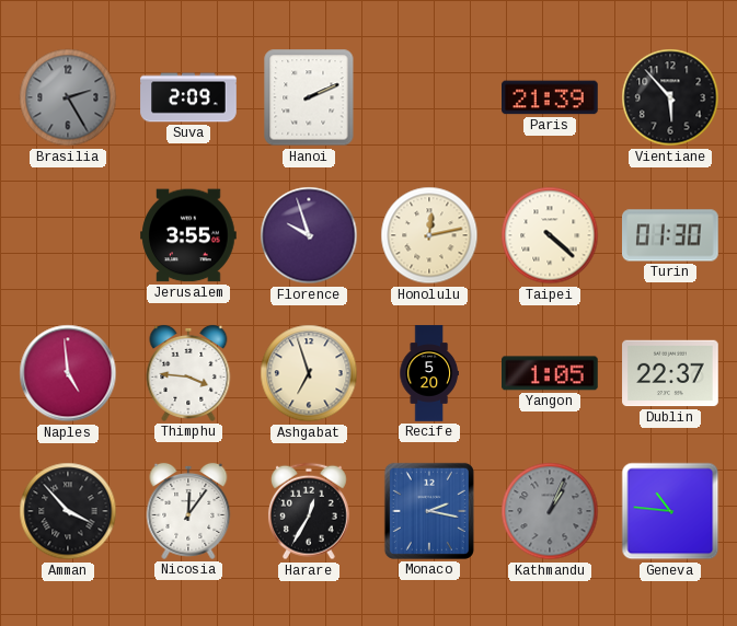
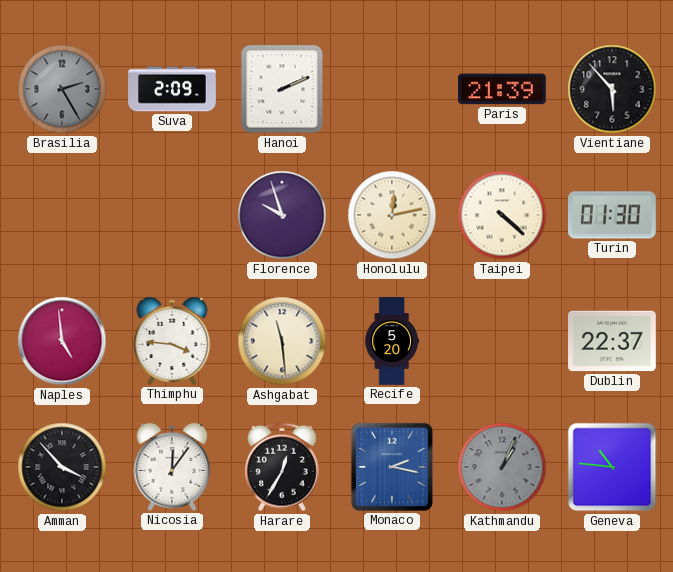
Jerusalem: 3:55 -> none
Ashgabat: 6:57 -> 11:29
Yangon: 1:05 -> none
